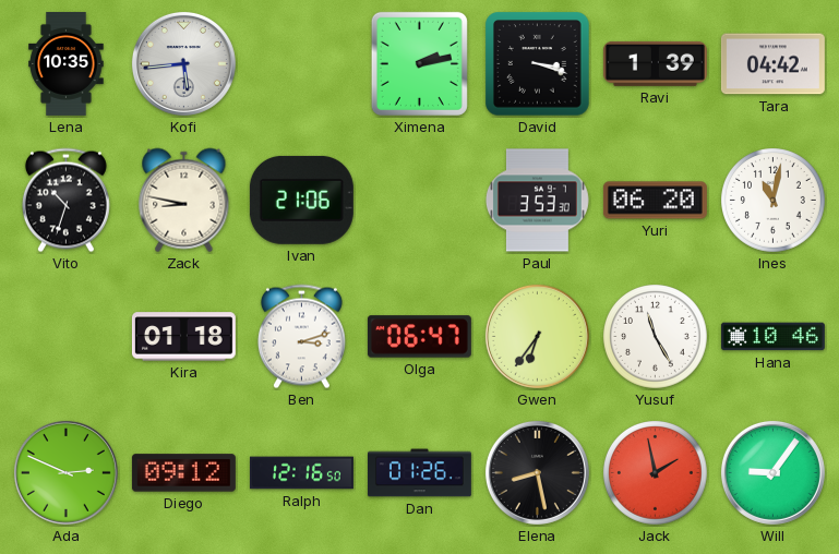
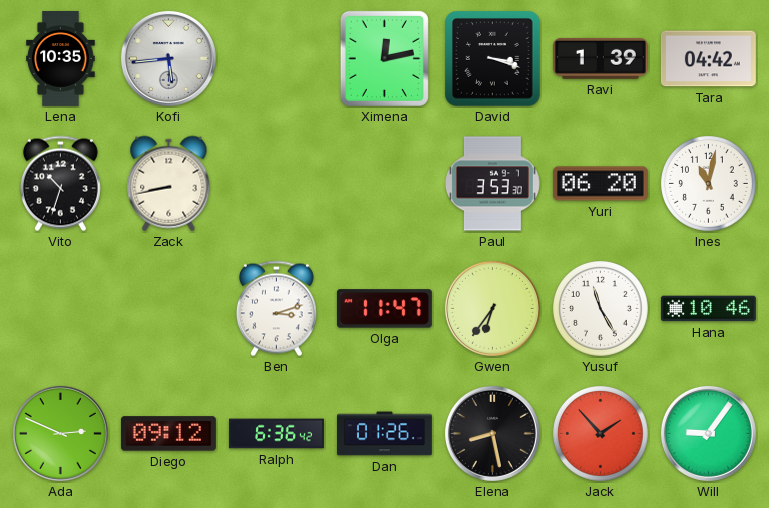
Ximena: 2:13 -> 12:13
Zack: 8:47 -> 8:43
Ivan: 21:06 -> none
Kira: 01:18 -> none
Olga: 06:47 -> 11:47
Ralph: 12:16 -> 6:36
Jack: 1:58 -> 1:53
